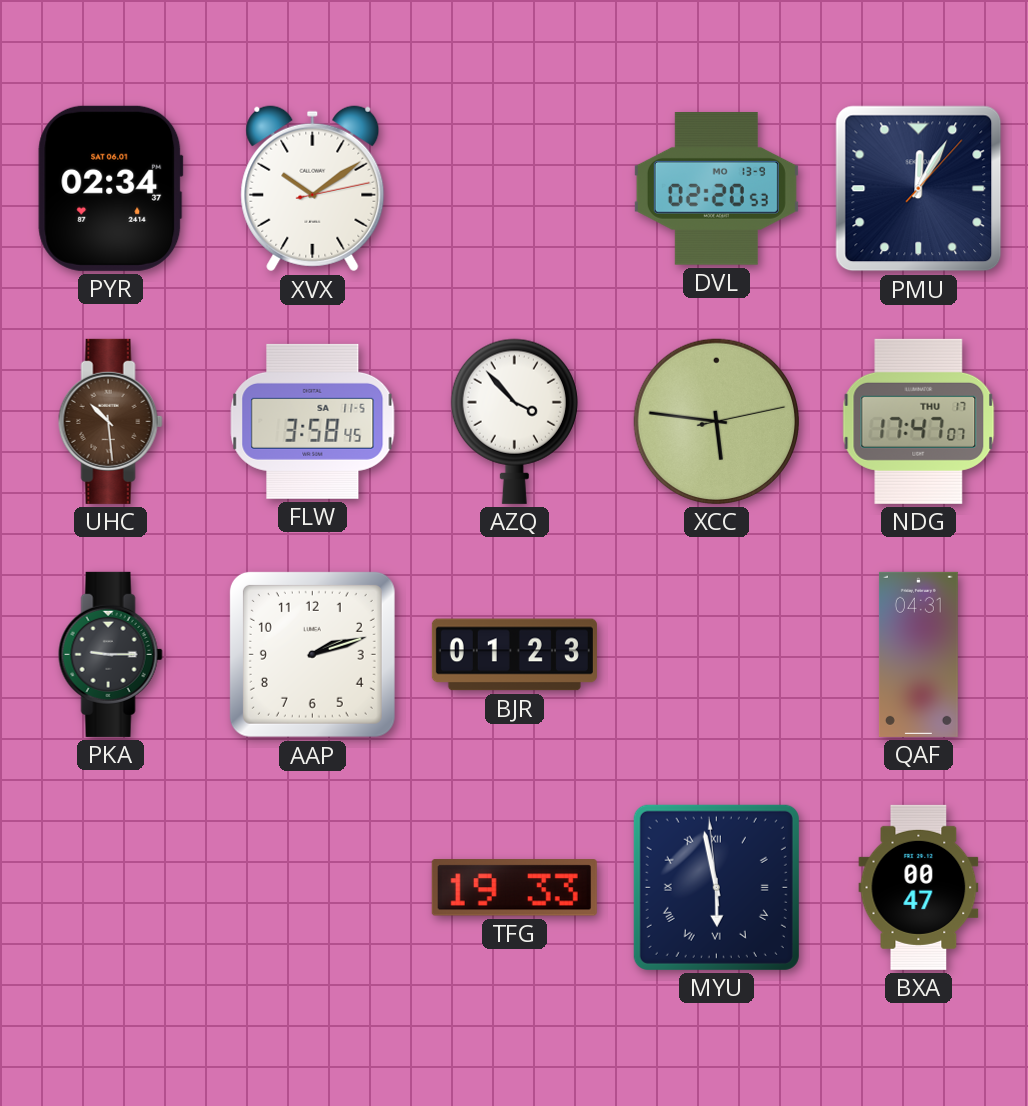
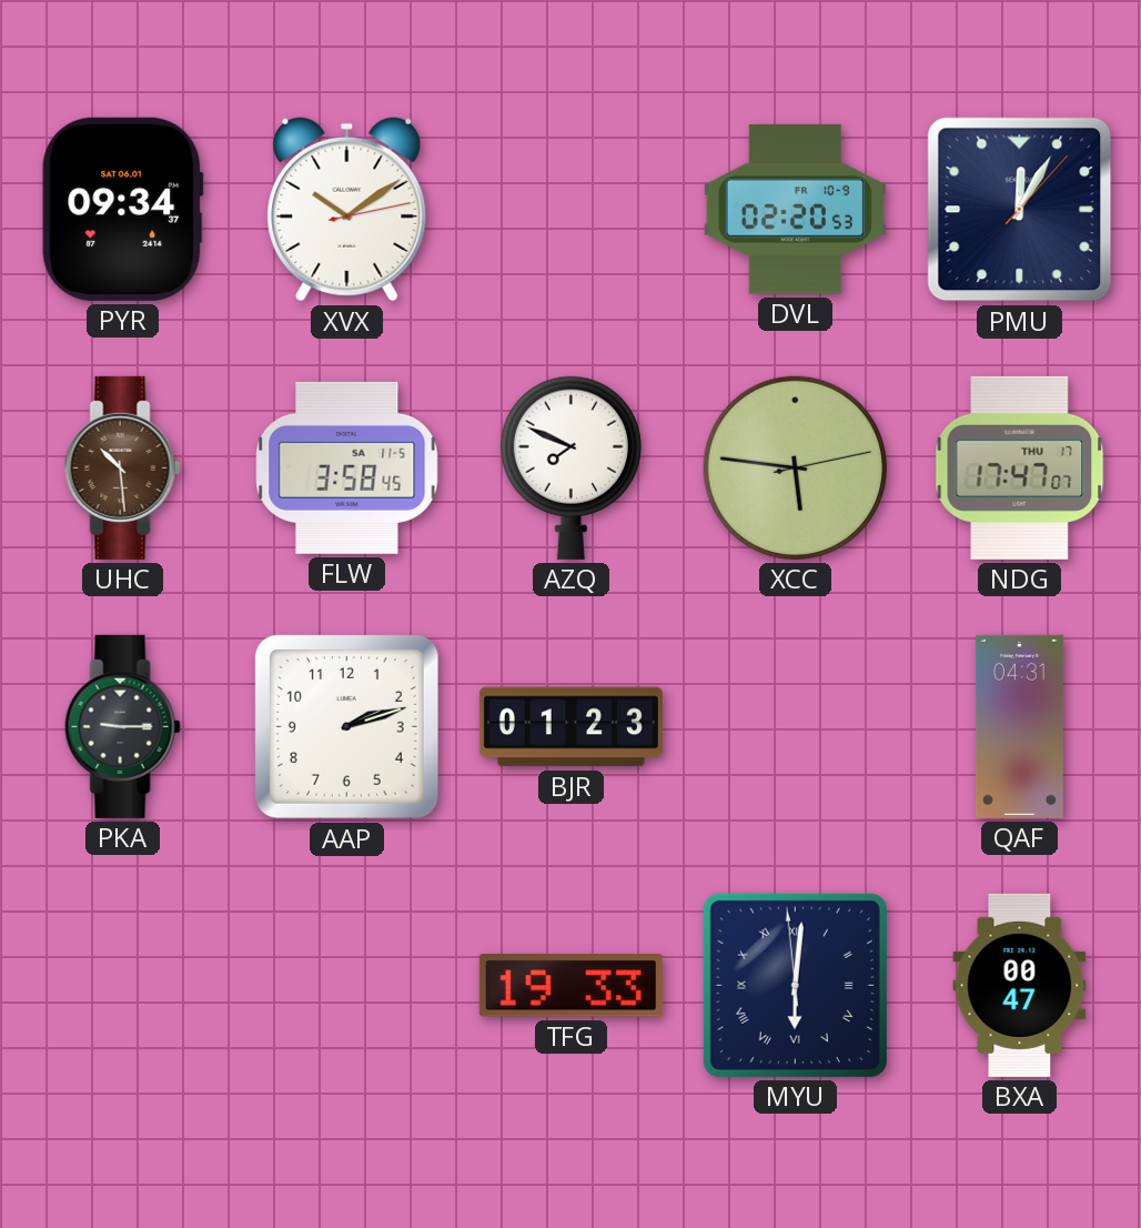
PYR: 02:34 -> 09:34
DVL date: MO 13-9 -> FR 10-9
AZQ: 3:53 -> 7:49
MYU: 5:57 -> 6:00
